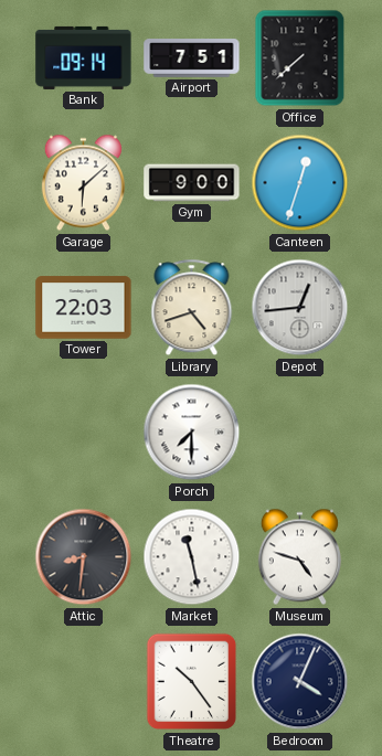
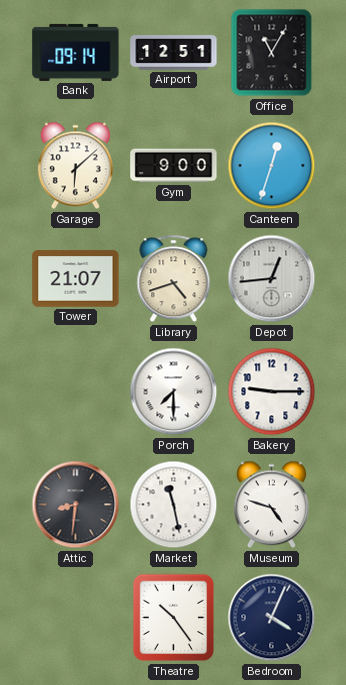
Airport: 7:51 -> 12:51
Office: 7:38 -> 11:05
Tower: 22:03 -> 21:07
Bakery: none -> 9:15
